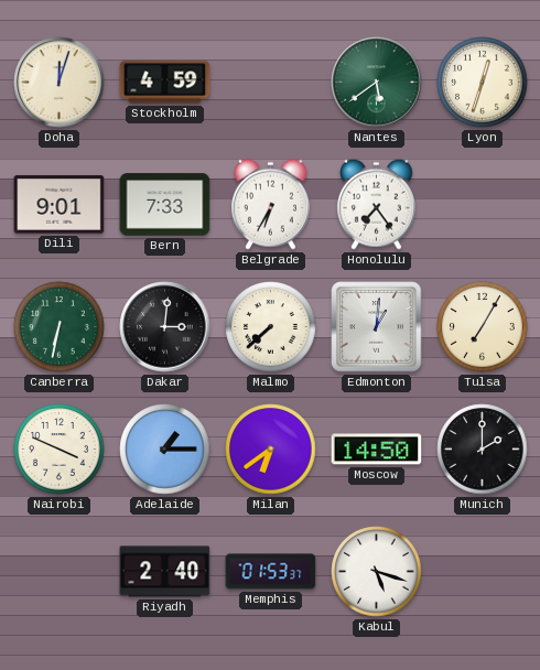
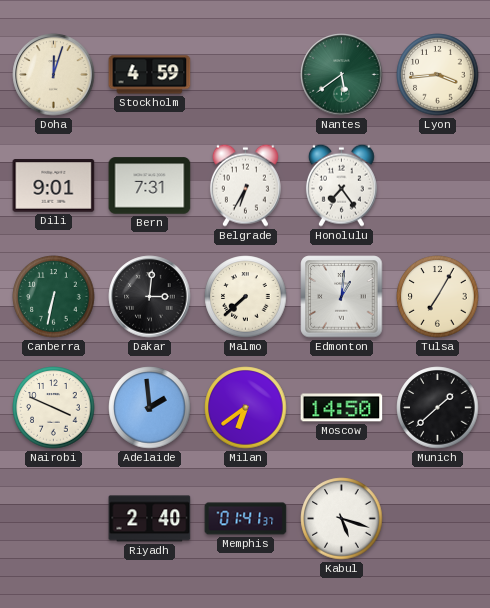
Lyon: 12:33 -> 3:44
Bern: 7:33 -> 7:31
Adelaide: 1:15 -> 1:59
Munich: 2:00 -> 1:38
Memphis: 01:53 -> 01:41
